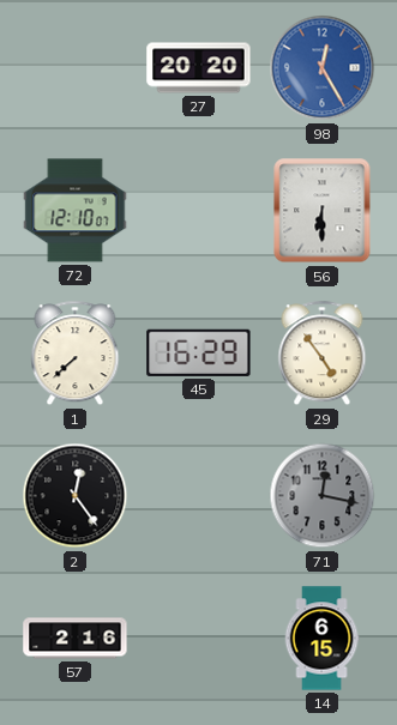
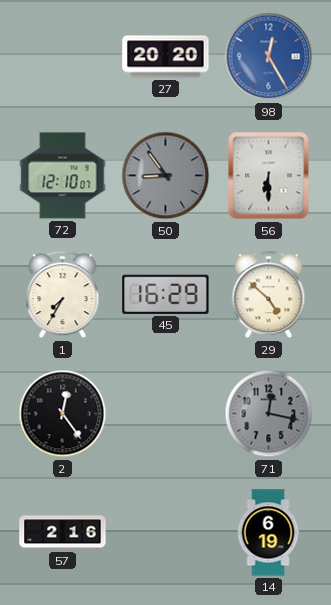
50: none -> 8:54
1: 7:38 -> 7:35
29: 4:54 -> 4:52
14: 6:15 -> 6:19
